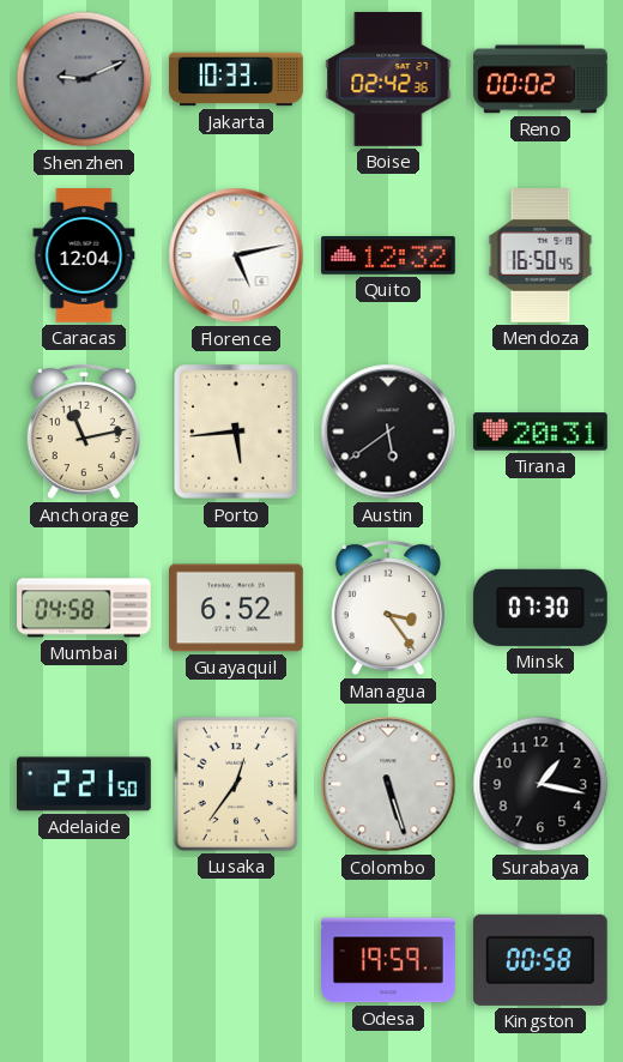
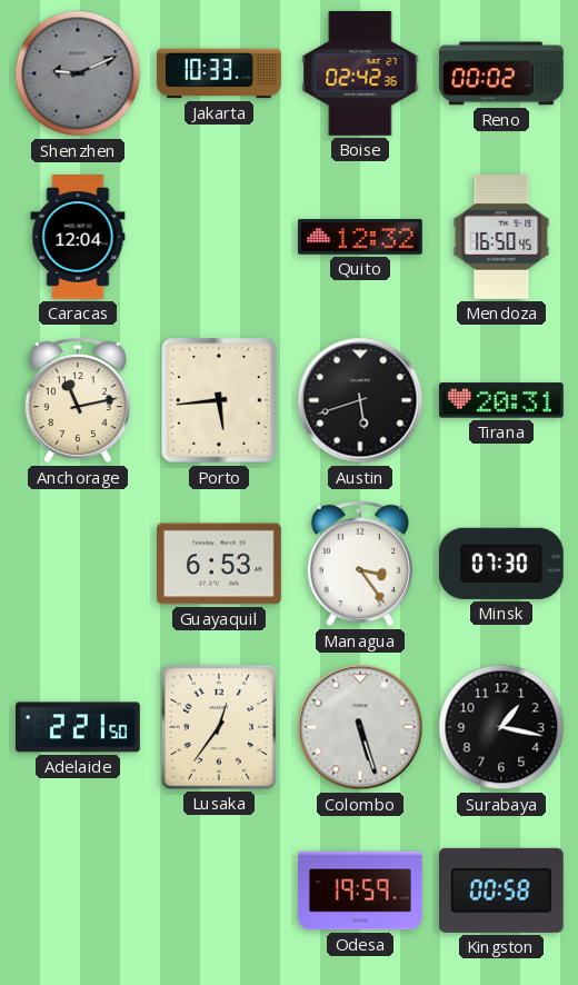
Florence: 5:13 -> none
Austin: 5:39 -> 5:42
Mumbai: 04:58 -> none
Guayaquil: 6:52 -> 6:53
